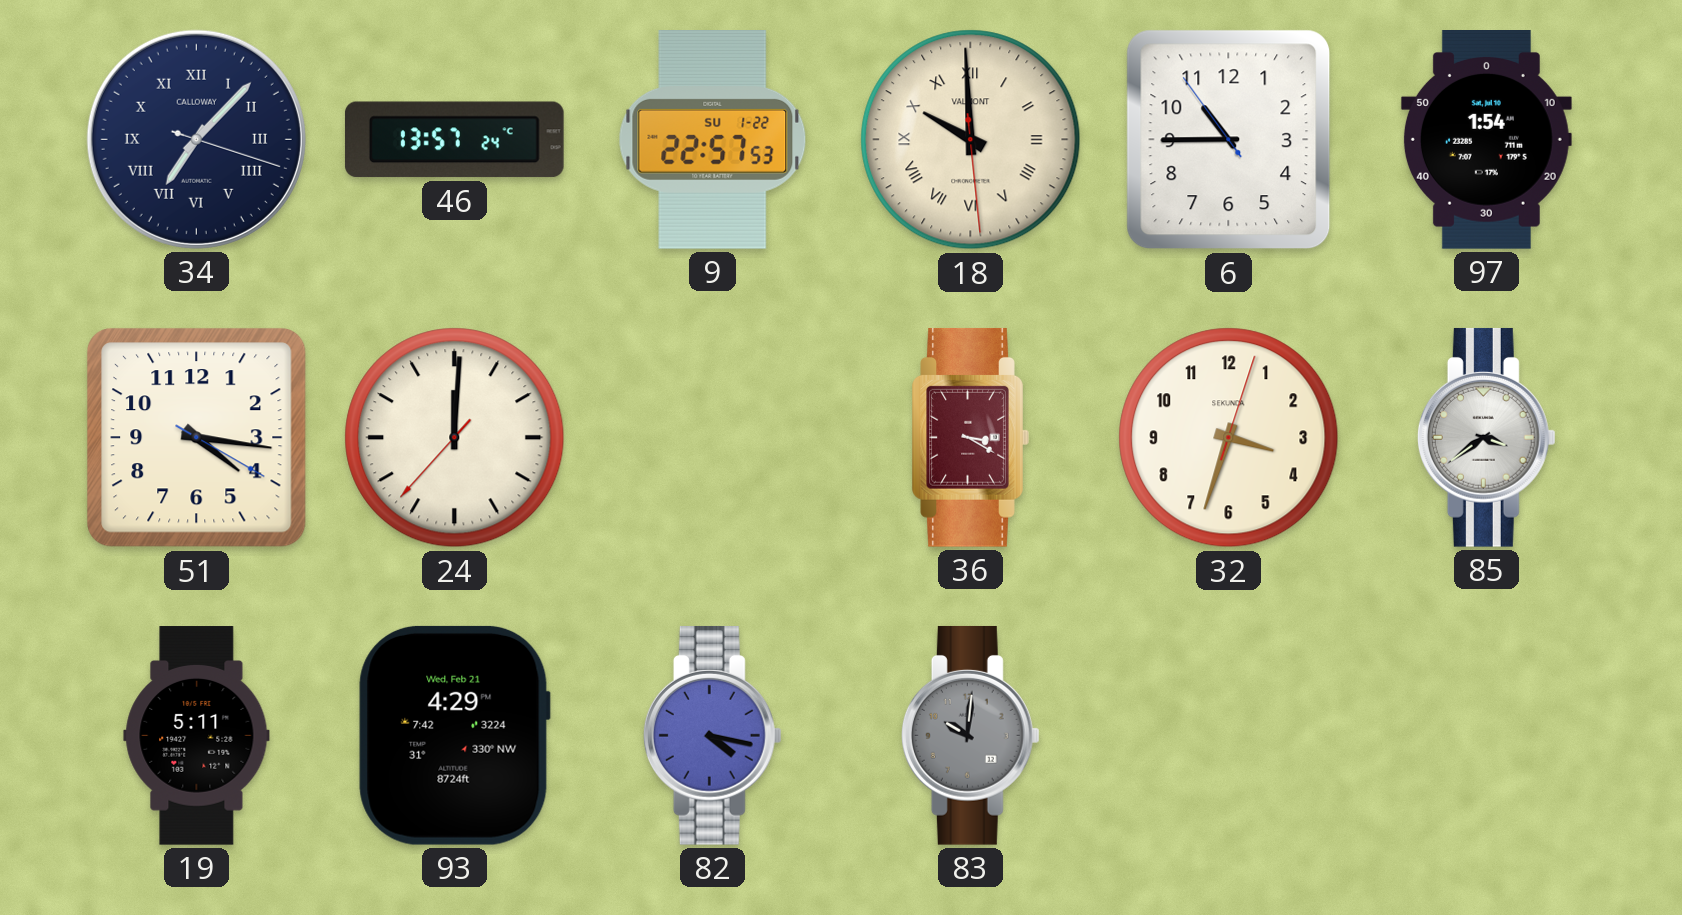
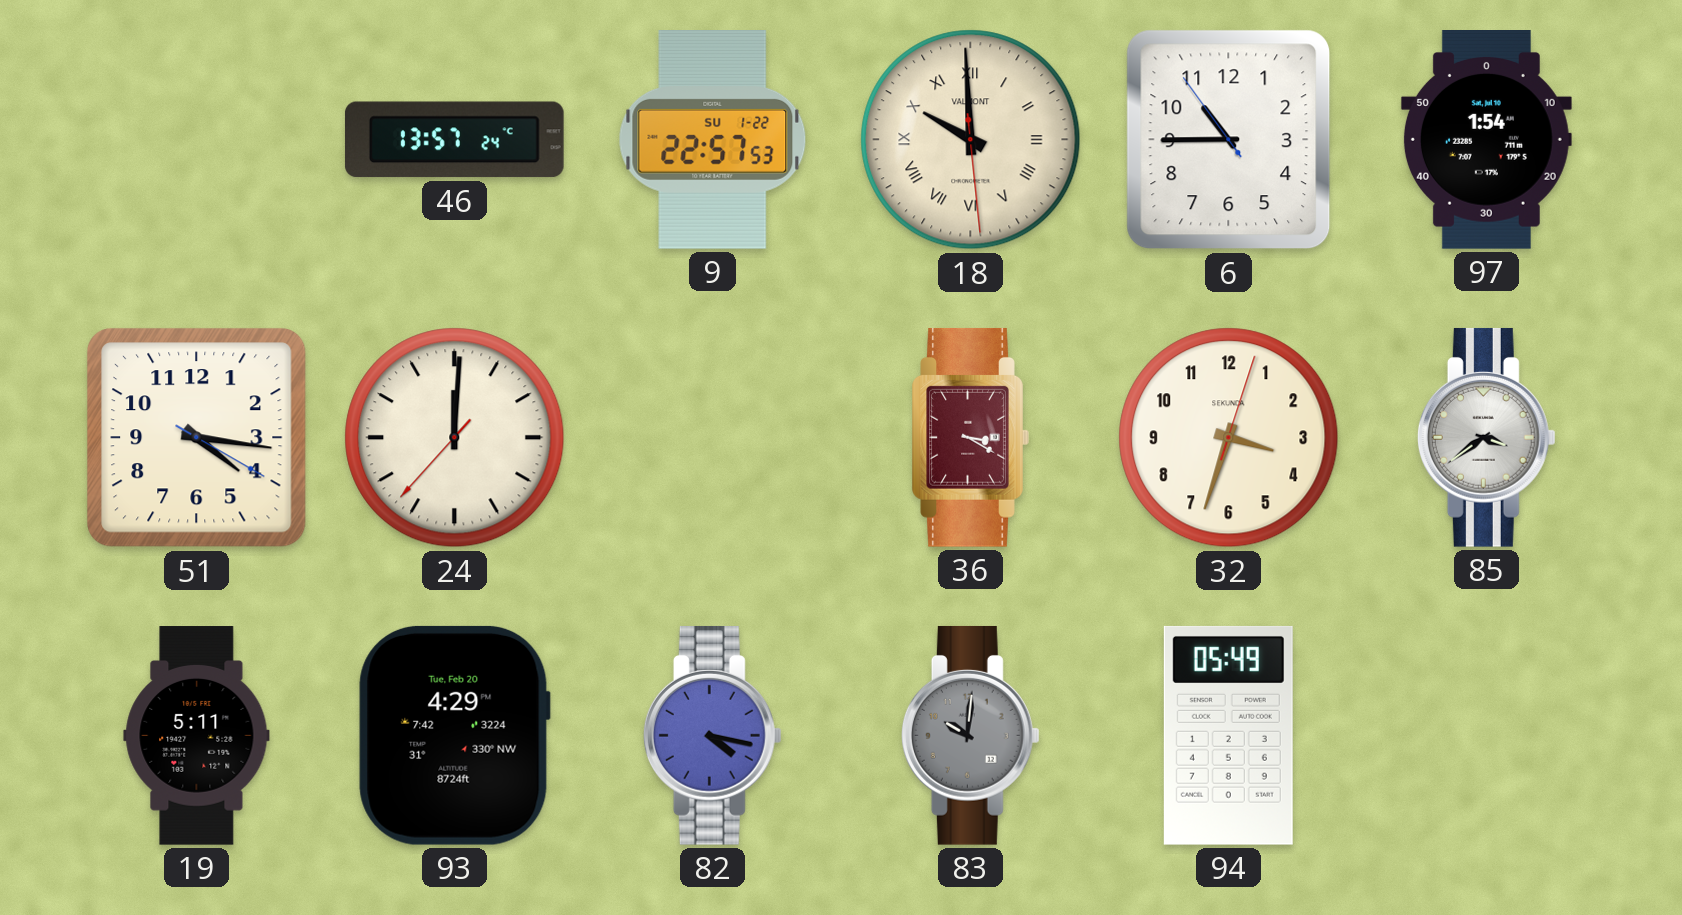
34: 7:07 -> none
93 date: Wed, Feb 21 -> Tue, Feb 20
94: none -> 05:49
